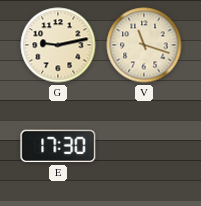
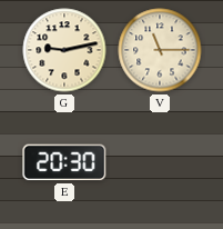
V: 11:18 -> 11:15
E: 17:30 -> 20:30
